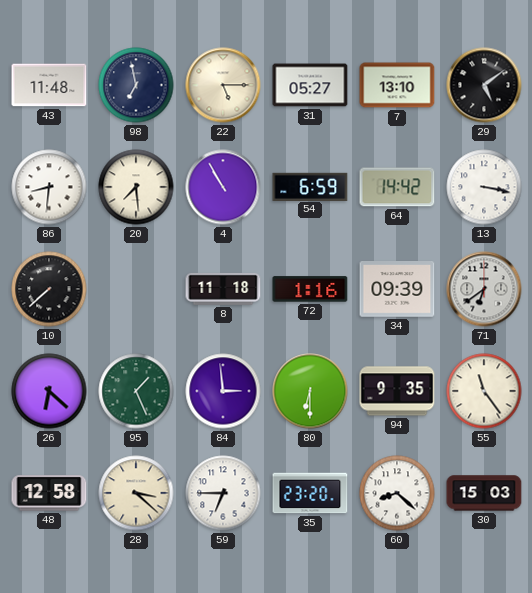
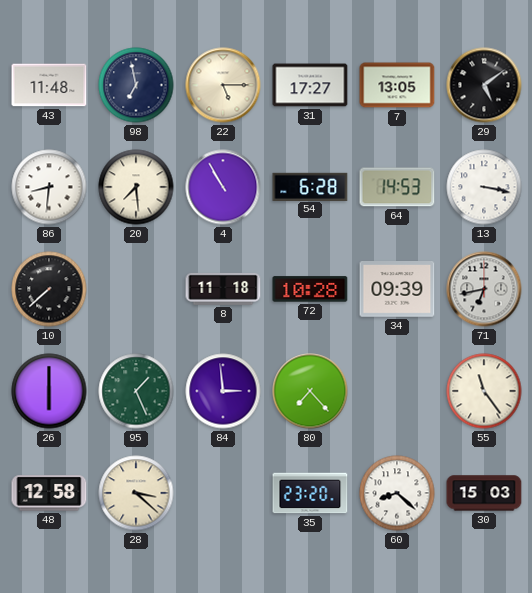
31: 05:27 -> 17:27
7: 13:10 -> 13:05
54: 6:59 -> 6:28
64: 14:42 -> 14:53
72: 1:16 -> 10:28
71: 6:39 -> 6:43
26: 6:22 -> 6:00
80: 6:30 -> 7:23
94: 9:35 -> none
59: 6:45 -> none
